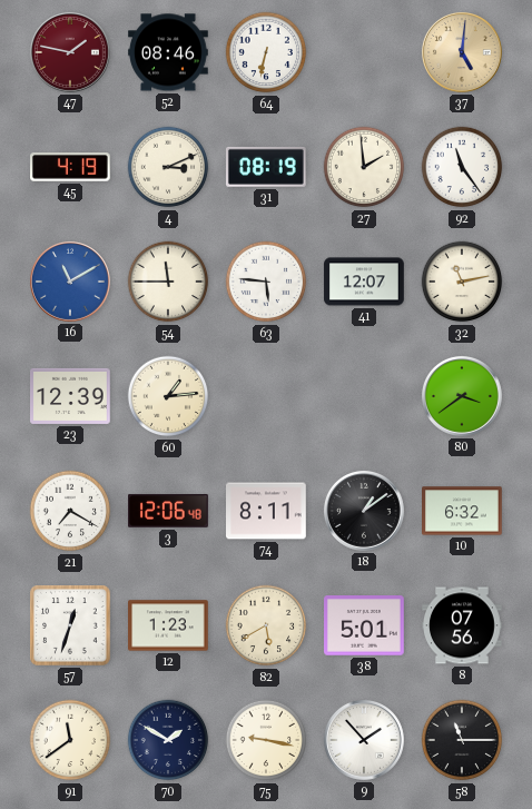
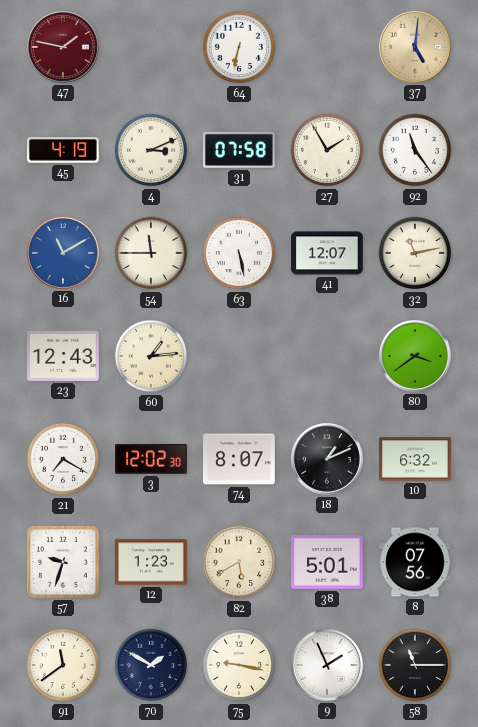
52: 08:46 -> none
31: 08:19 -> 07:58
27: 1:59 -> 1:55
63: 5:46 -> 5:28
23: 12:39 -> 12:43
3: 12:06 -> 12:02
74: 8:11 -> 8:07
18: 1:09 -> 1:11
57: 12:33 -> 9:33
9: 1:53 -> 1:56
